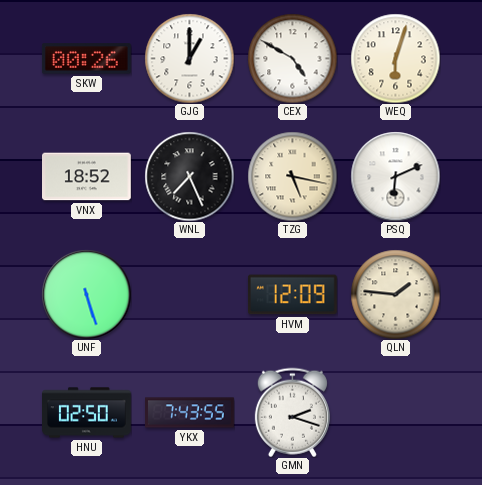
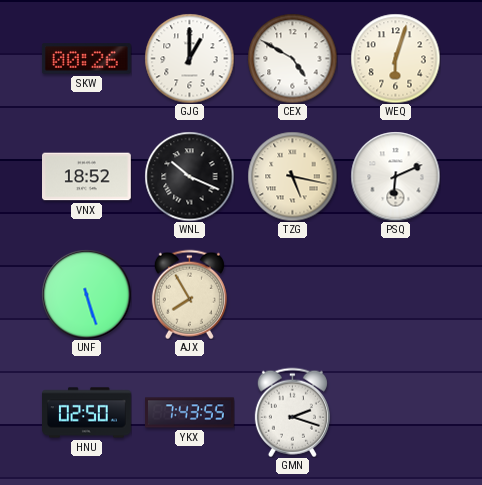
WNL: 7:26 -> 10:19
AJX: none -> 7:55
HVM: 12:09 -> none
QLN: 1:46 -> none
